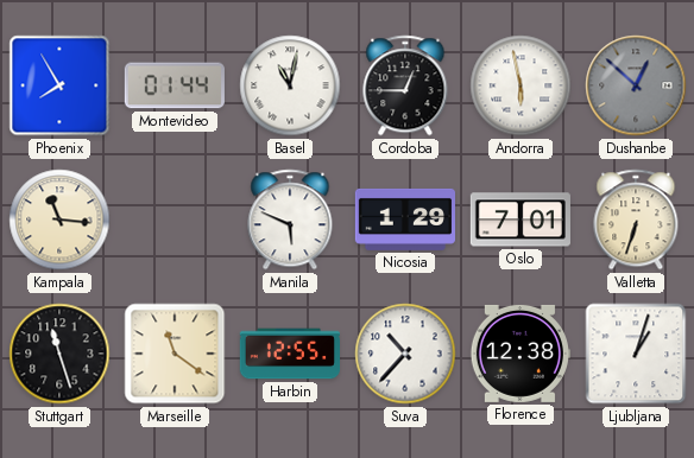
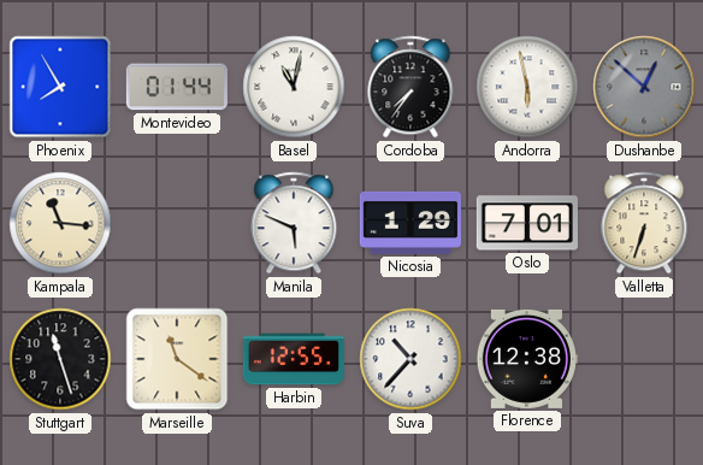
Cordoba: 12:45 -> 7:36
Ljubljana: 1:03 -> none
